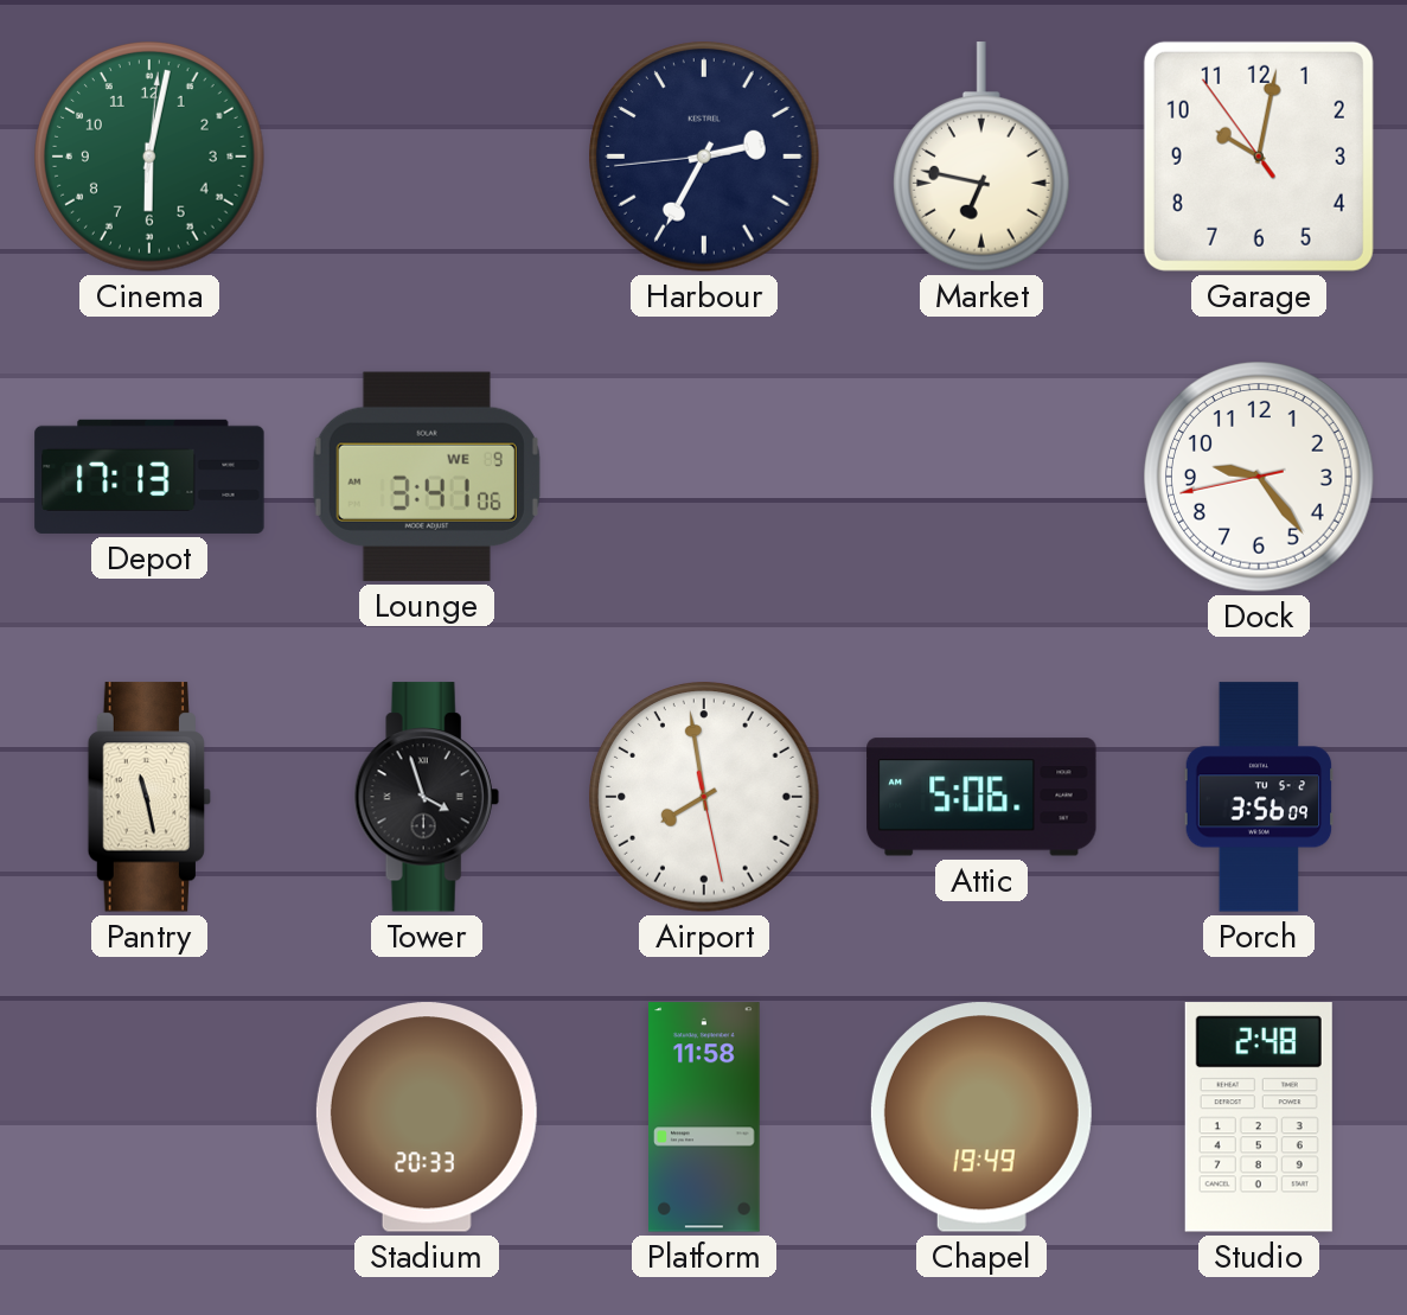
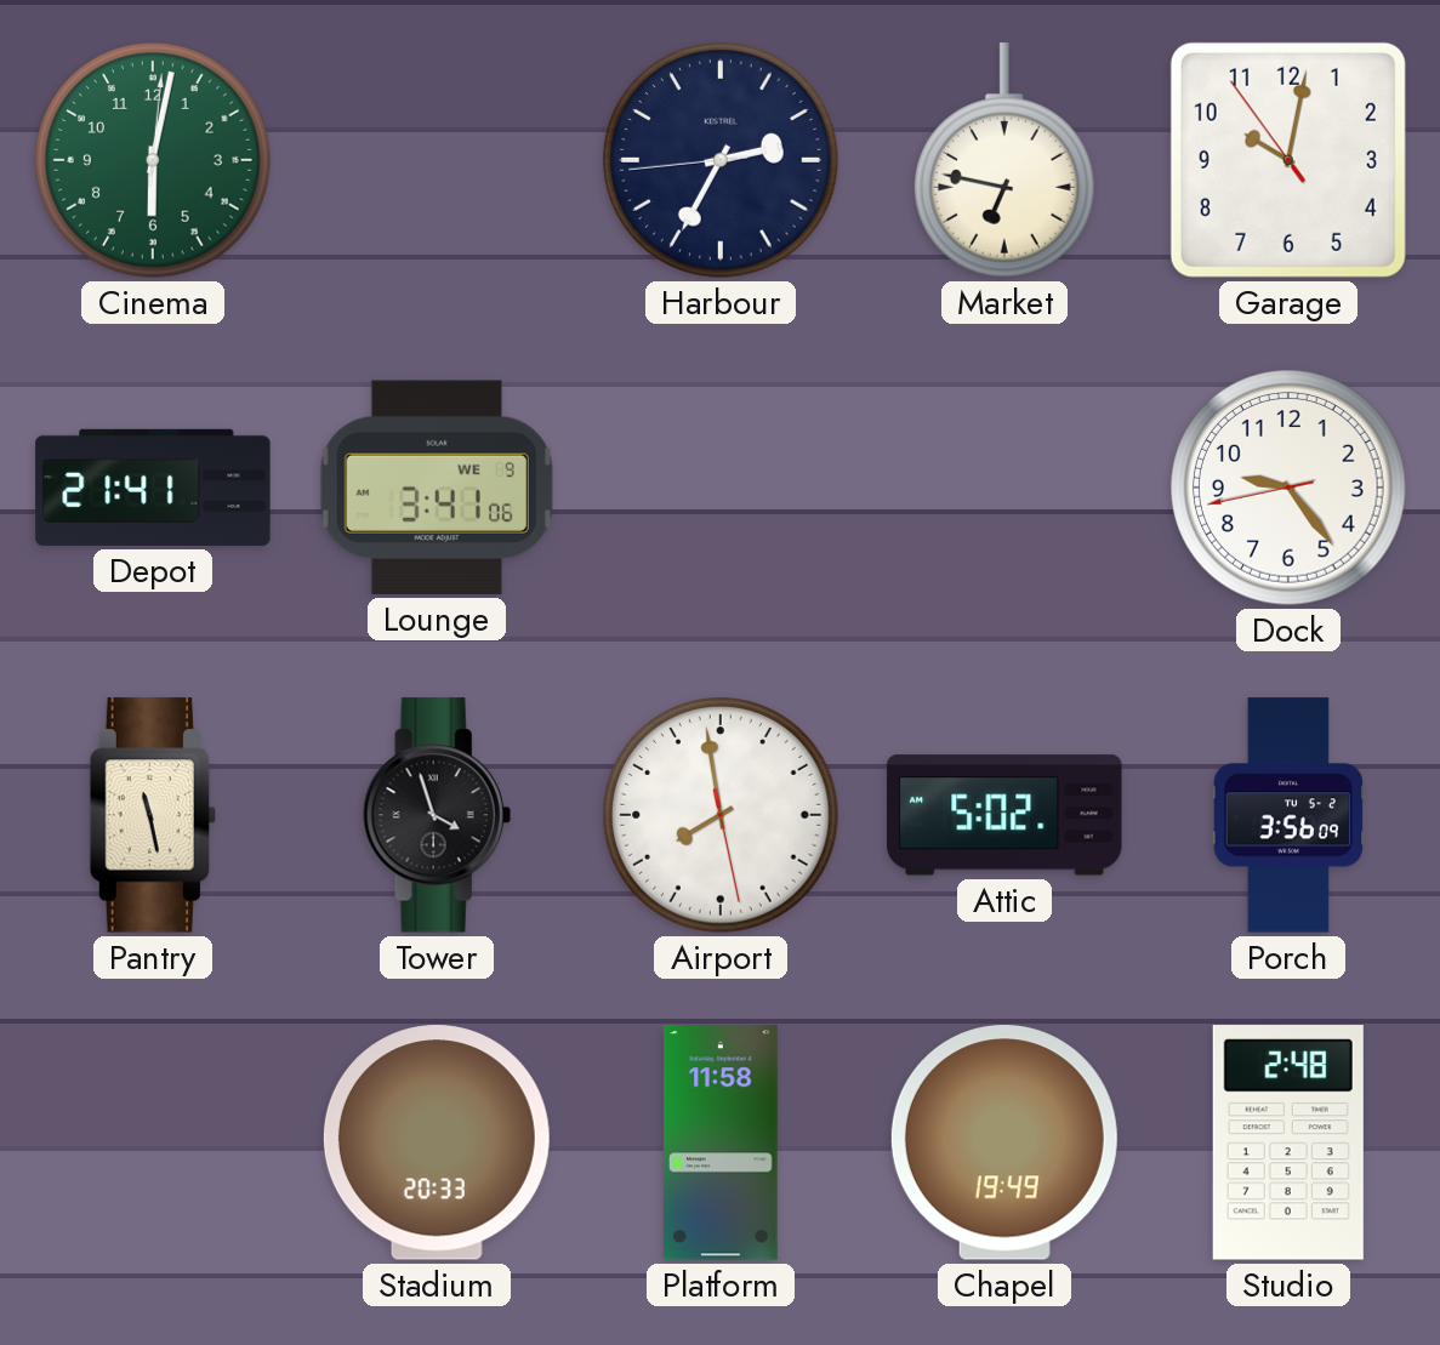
Depot: 17:13 -> 21:41
Attic: 5:06 -> 5:02
